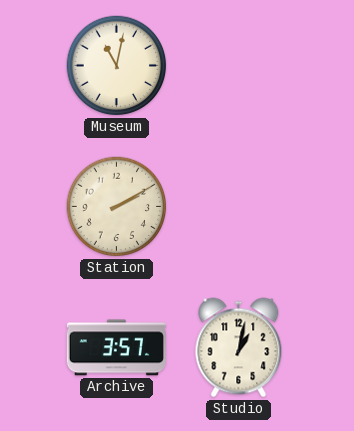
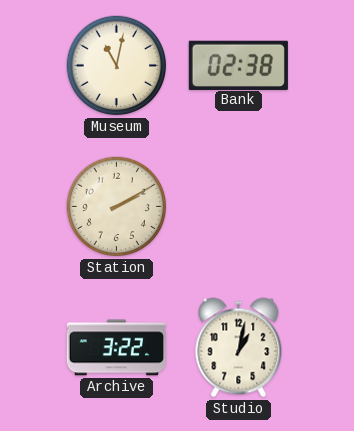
Bank: none -> 02:38
Archive: 3:57 -> 3:22
